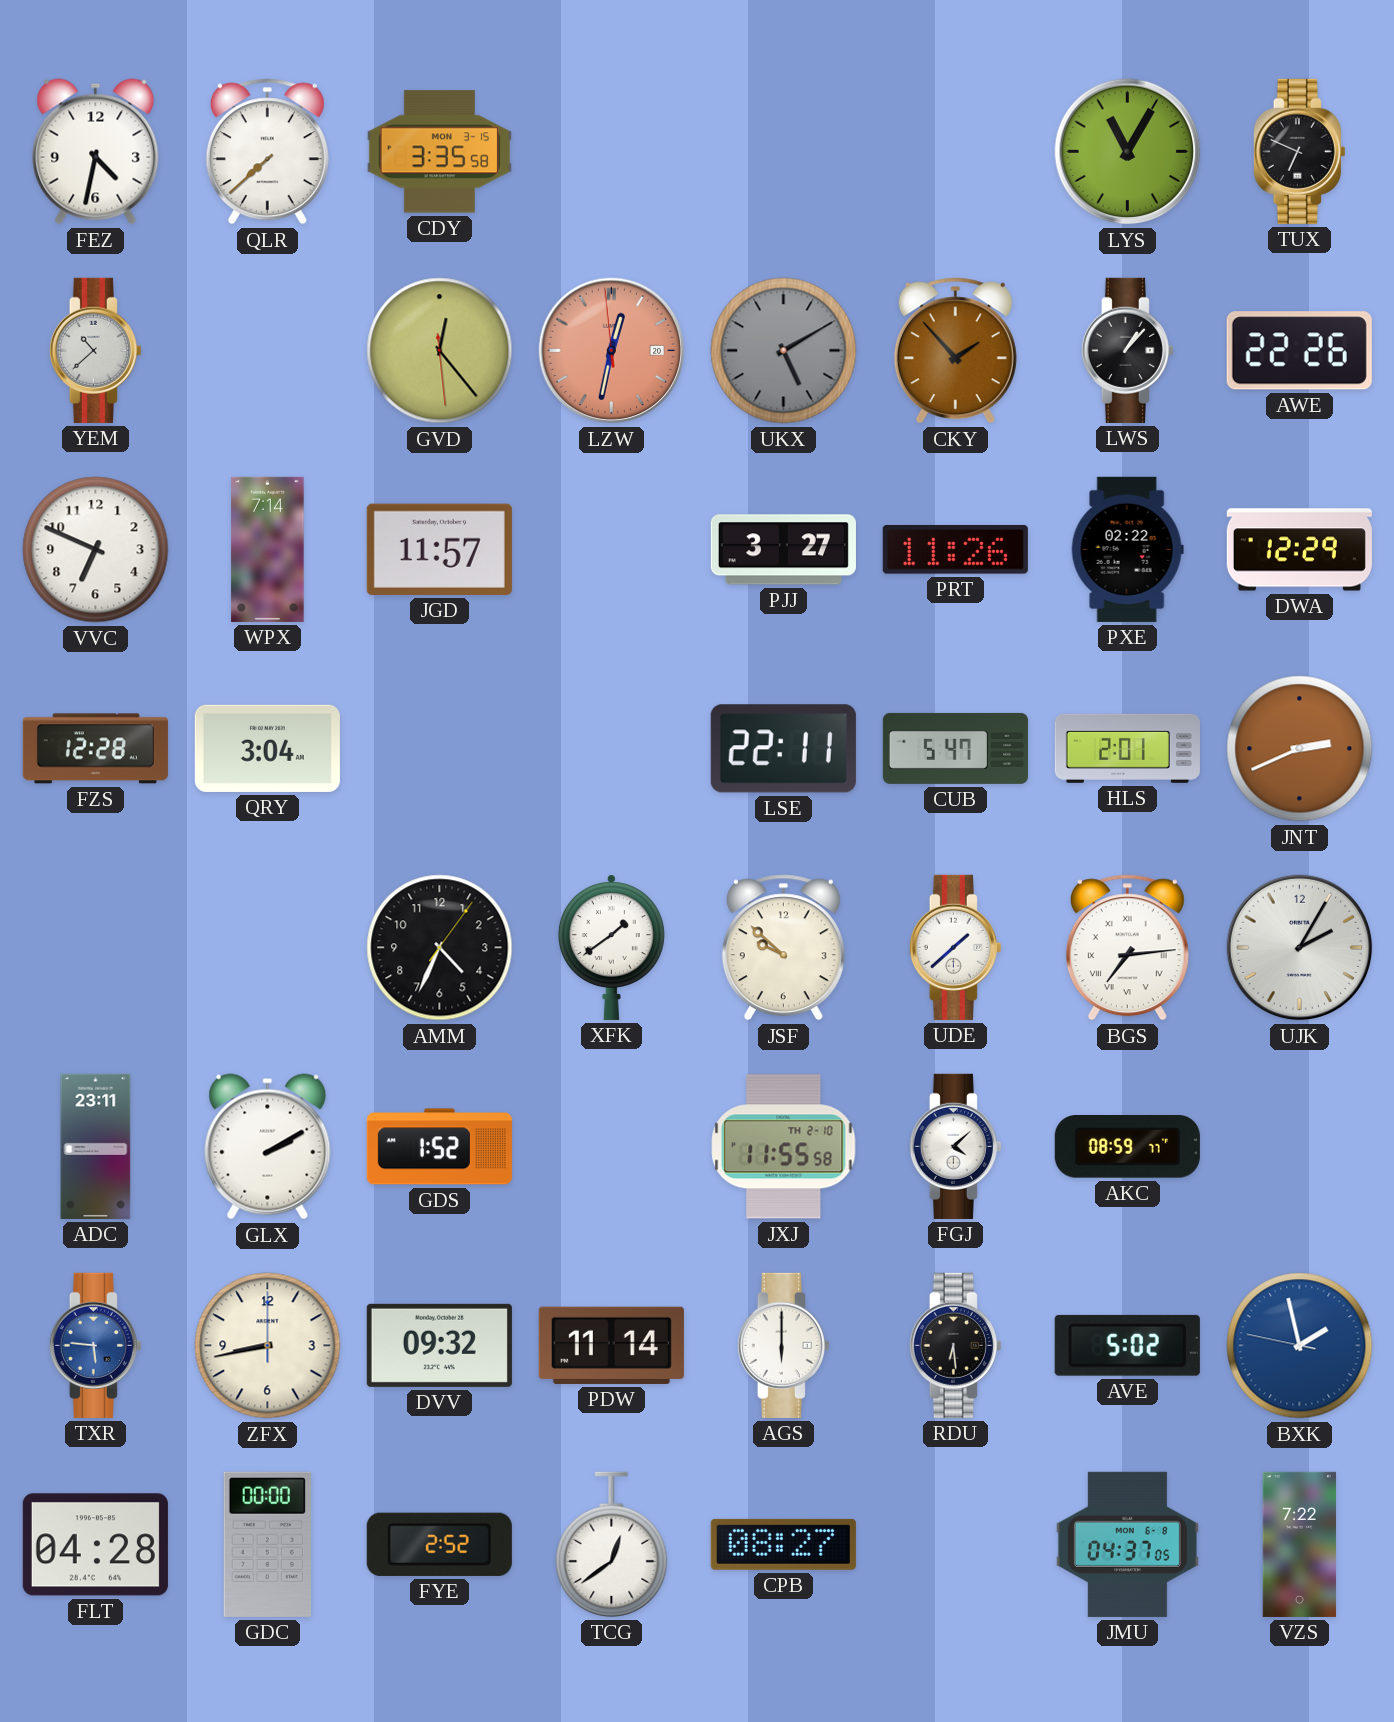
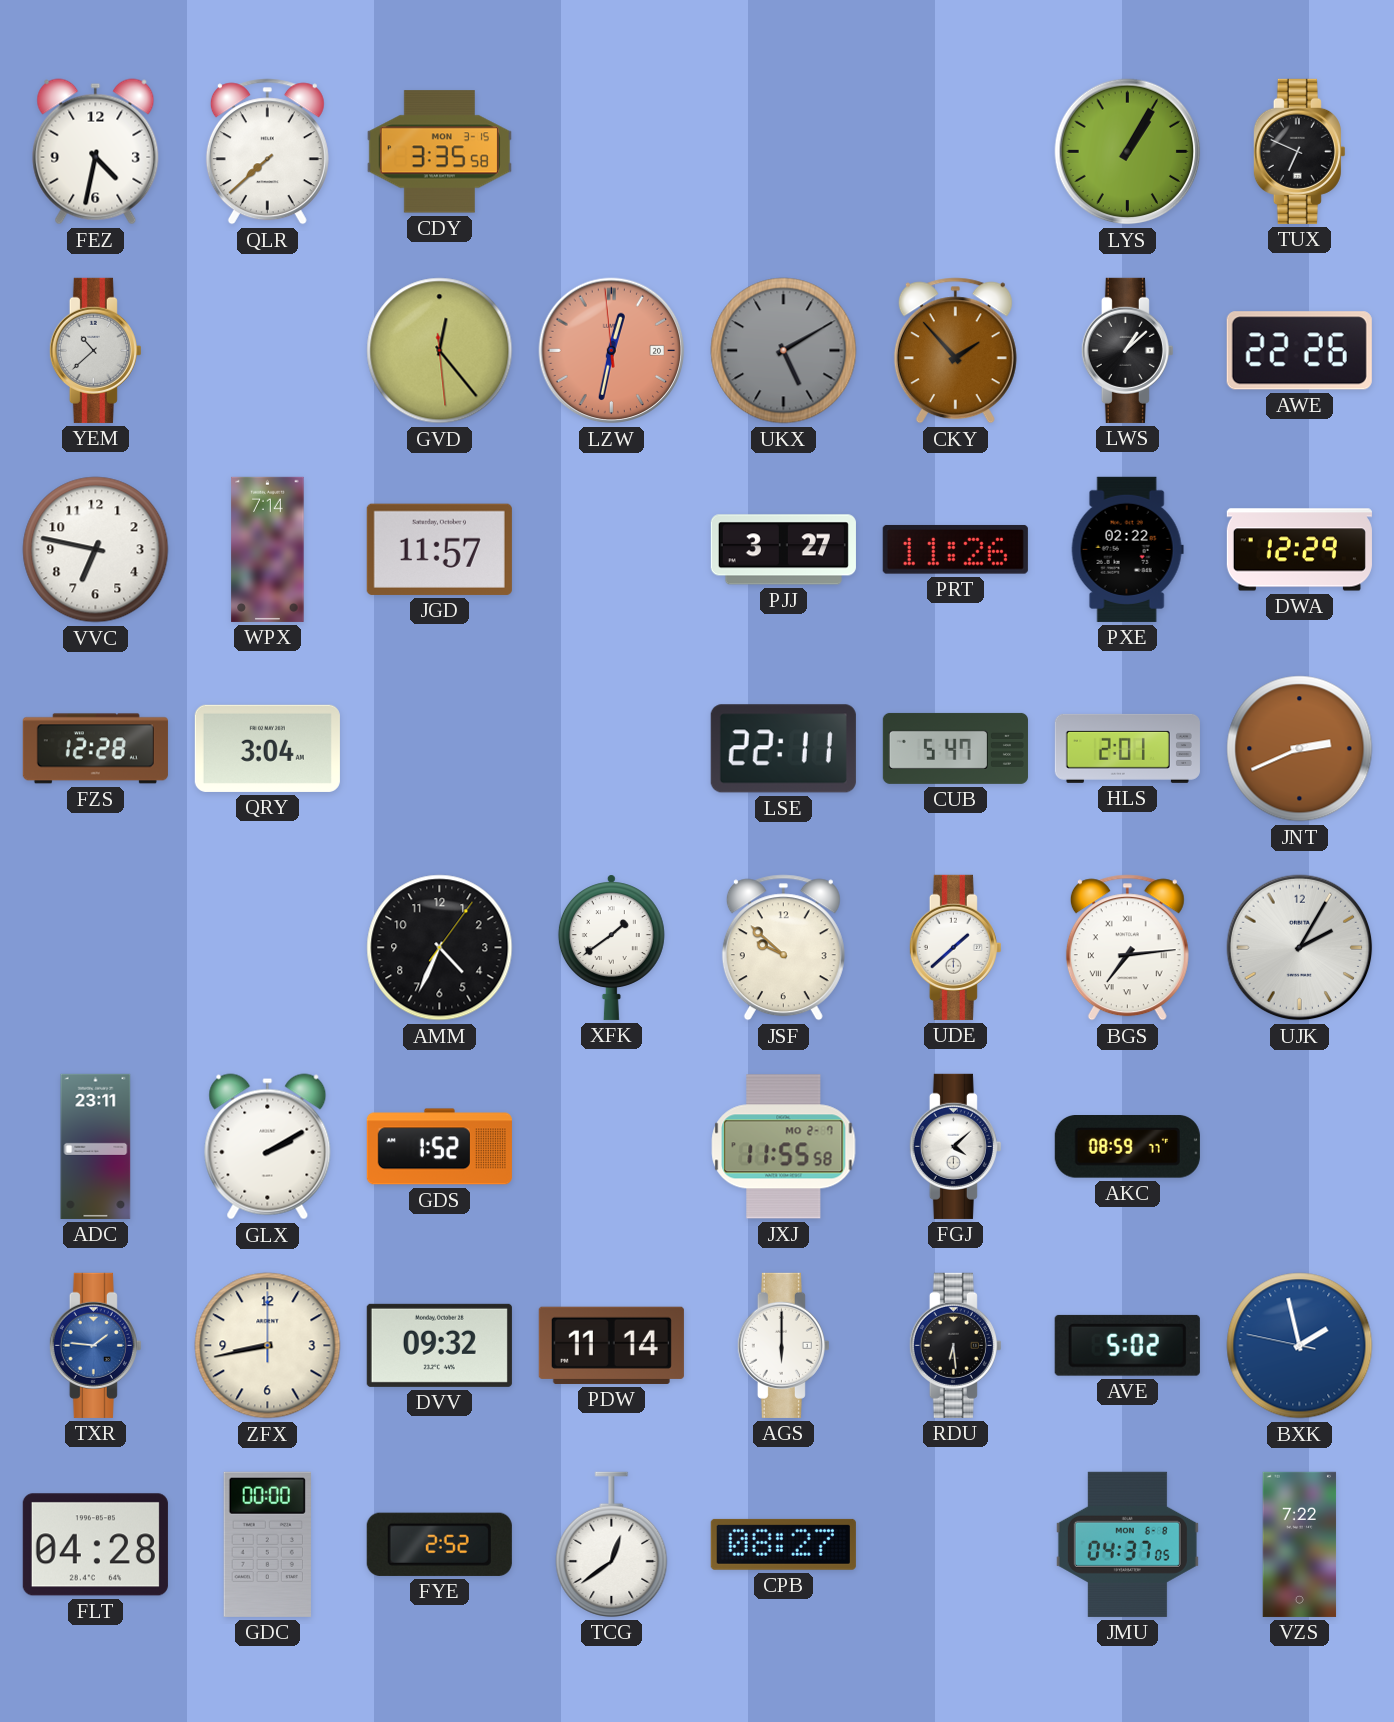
LYS: 11:05 -> 1:05
LWS: 1:07 -> 1:08
VVC: 6:49 -> 6:47
JXJ date: TH 2-10 -> MO 2-7
TXR: 5:46 -> 1:46
